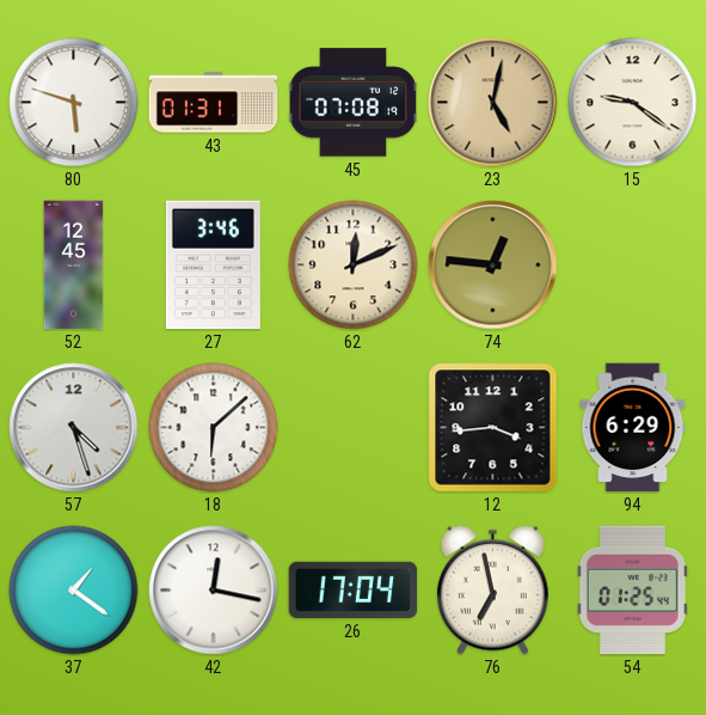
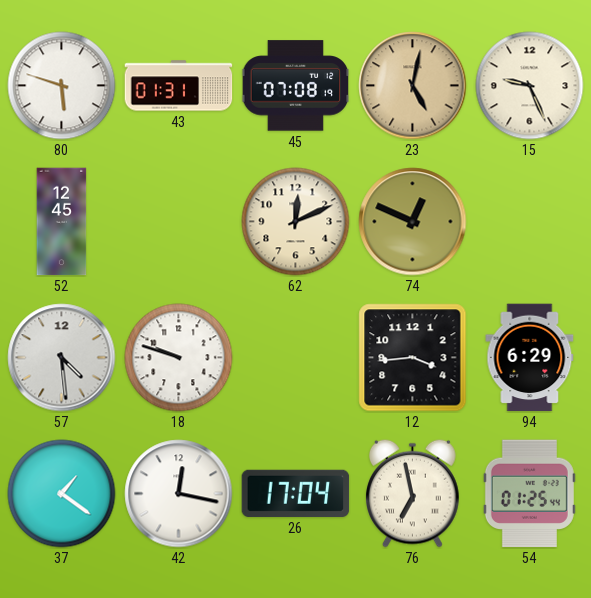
15: 9:21 -> 9:26
27: 3:46 -> none
74: 12:46 -> 12:49
57: 4:27 -> 4:29
18: 6:08 -> 9:48
